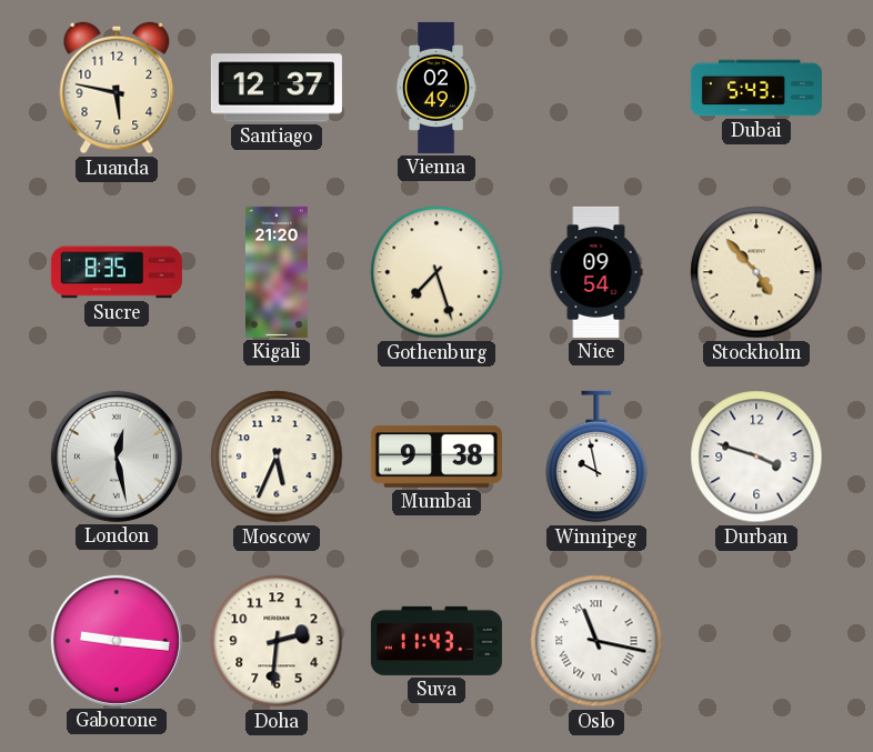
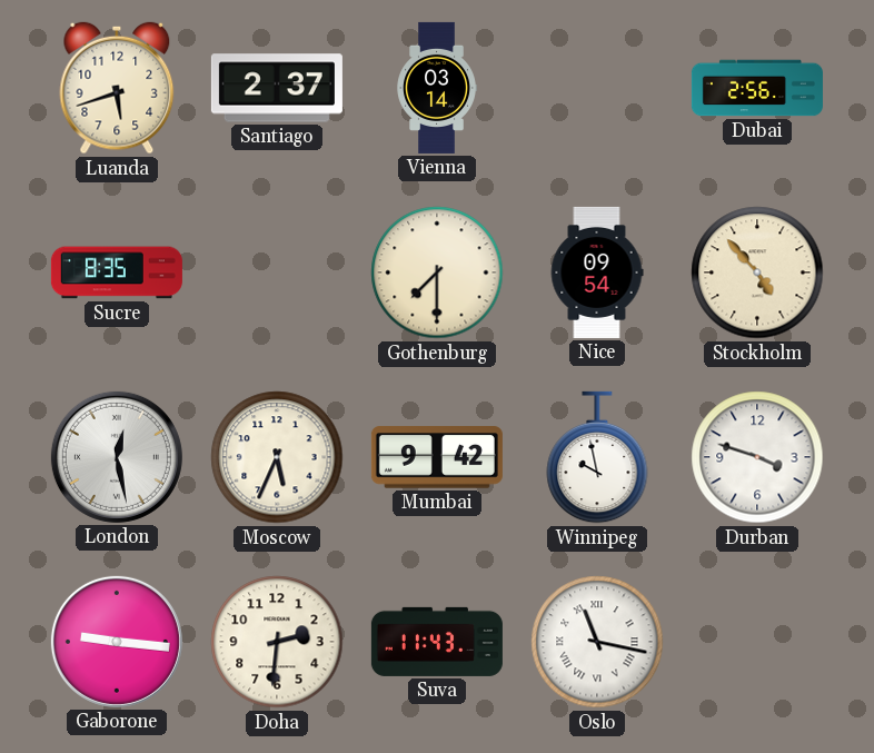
Luanda: 5:47 -> 5:42
Santiago: 12:37 -> 2:37
Vienna: 02:49 -> 03:14
Dubai: 5:43 -> 2:56
Kigali: 21:20 -> none
Gothenburg: 7:27 -> 7:30
Mumbai: 9:38 -> 9:42
